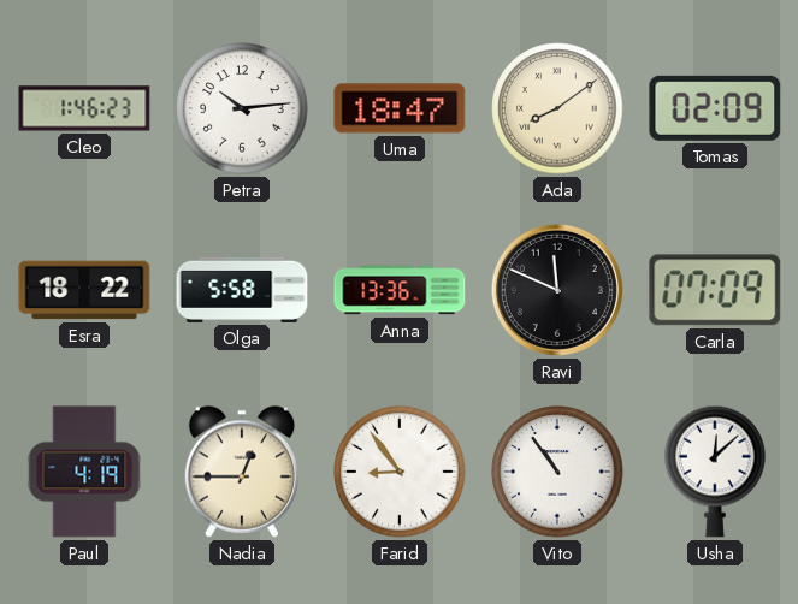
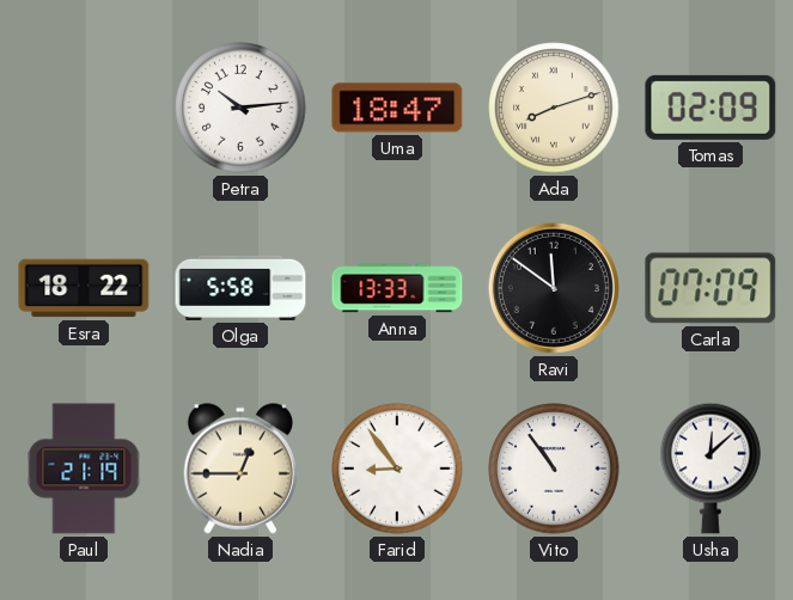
Cleo: 1:46 -> none
Ada: 8:09 -> 8:12
Anna: 13:36 -> 13:33
Ravi: 11:49 -> 11:51
Paul: 4:19 -> 21:19
